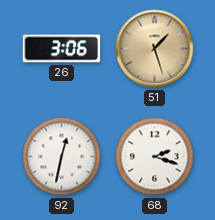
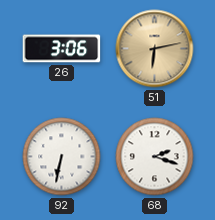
51: 1:27 -> 6:13
92: 12:32 -> 6:32
